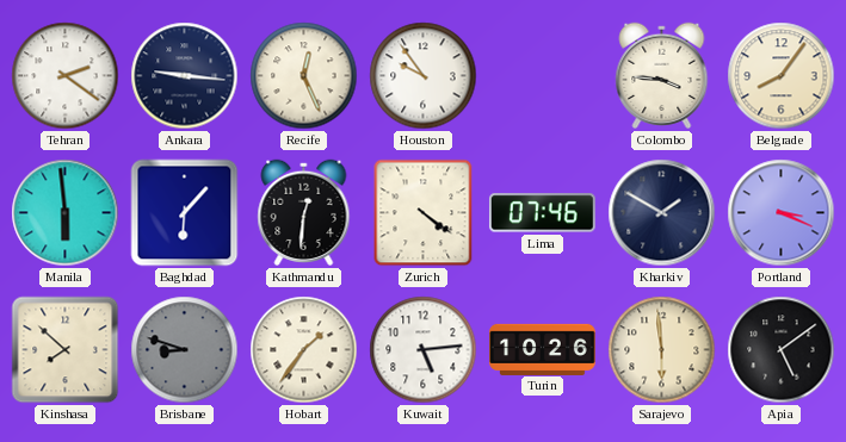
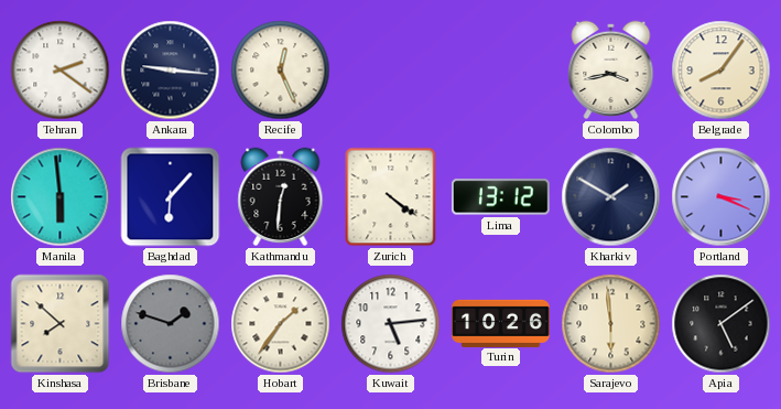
Houston: 9:54 -> none
Colombo: 3:46 -> 3:43
Lima: 07:46 -> 13:12
Brisbane: 8:48 -> 1:48
